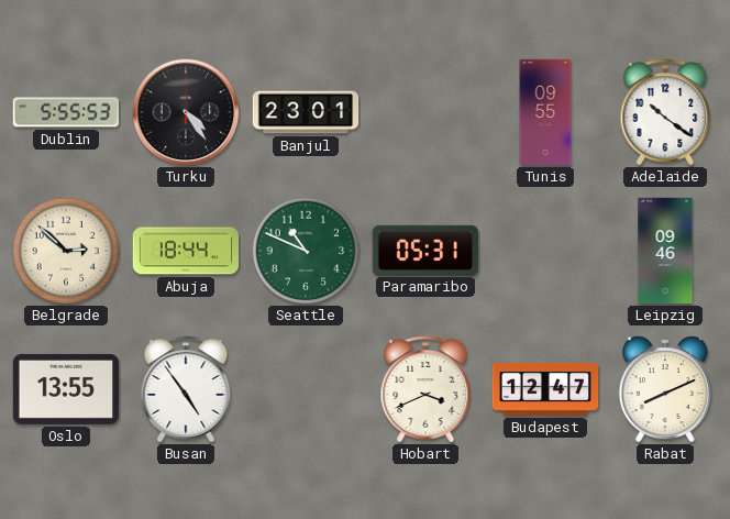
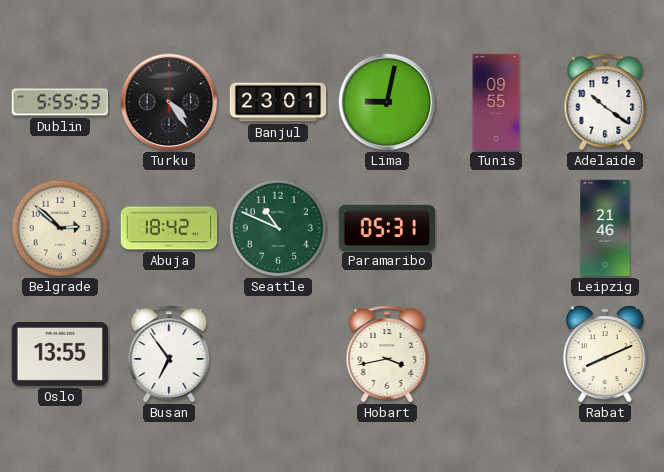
Lima: none -> 9:02
Abuja: 18:44 -> 18:42
Leipzig: 09:46 -> 21:46
Busan: 4:54 -> 6:54
Hobart: 3:41 -> 3:43
Budapest: 12:47 -> none
